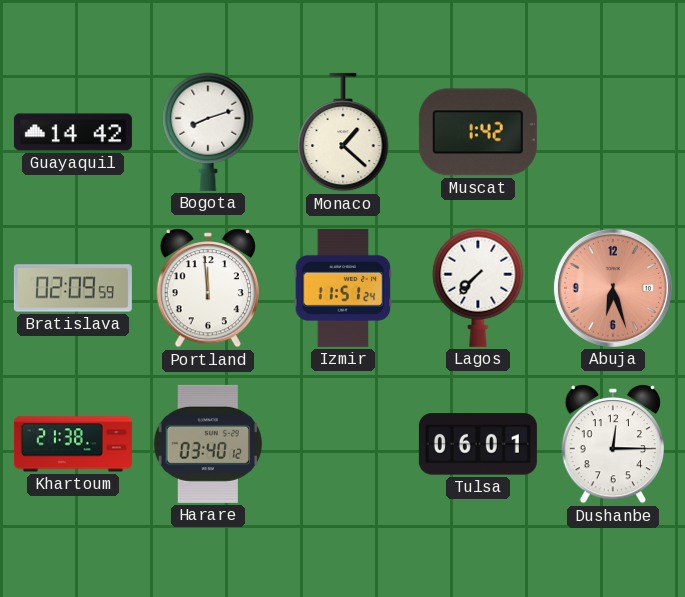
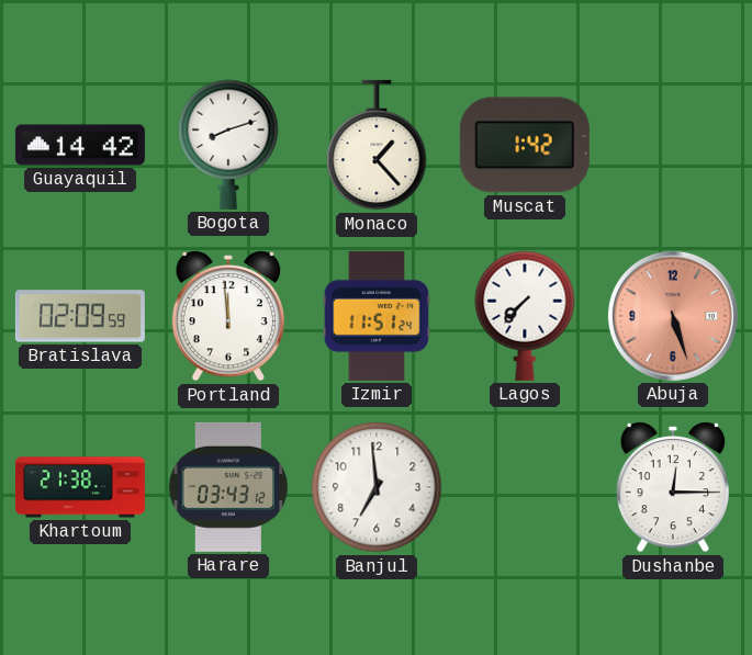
Monaco: 1:22 -> 1:23
Abuja: 6:27 -> 5:27
Harare: 03:40 -> 03:43
Banjul: none -> 6:59
Tulsa: 06:01 -> none
